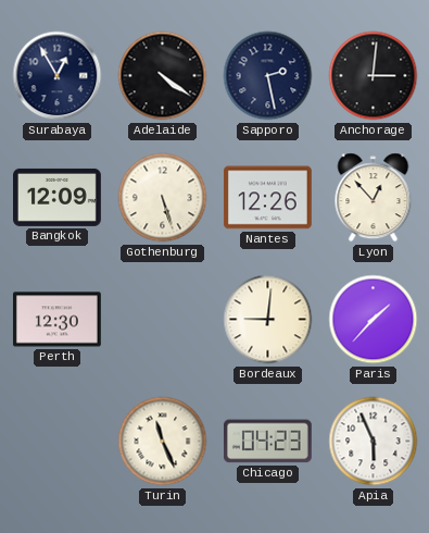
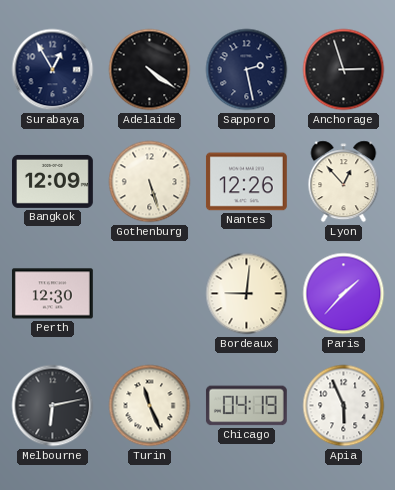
Anchorage: 3:01 -> 2:57
Melbourne: none -> 6:13
Chicago: 04:23 -> 04:19
